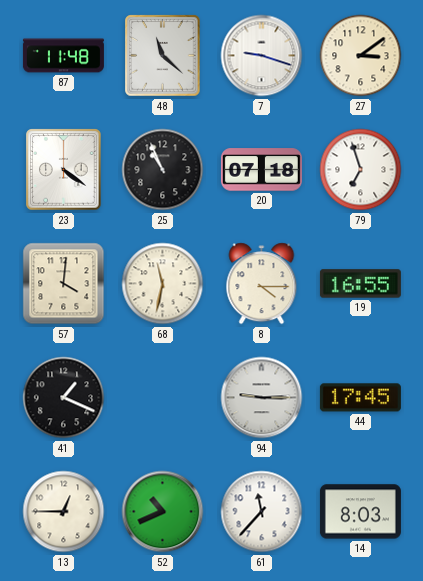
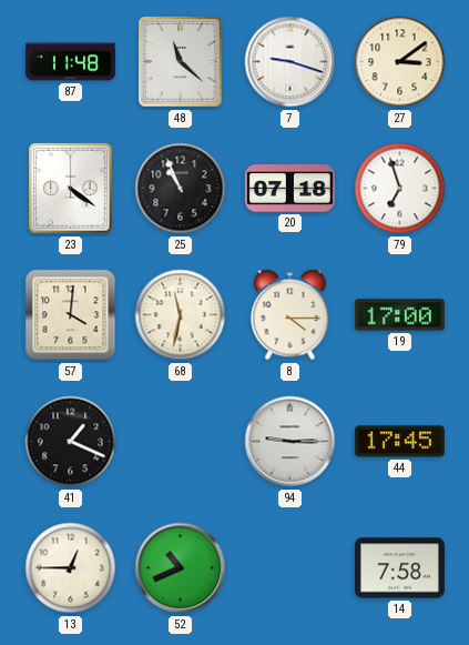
19: 16:55 -> 17:00
61: 11:37 -> none
14: 8:03 -> 7:58
